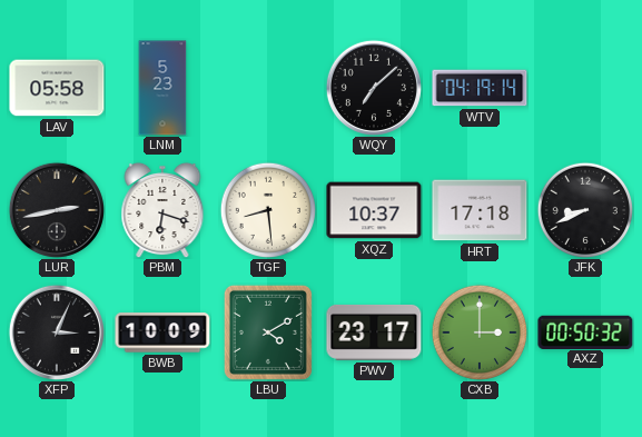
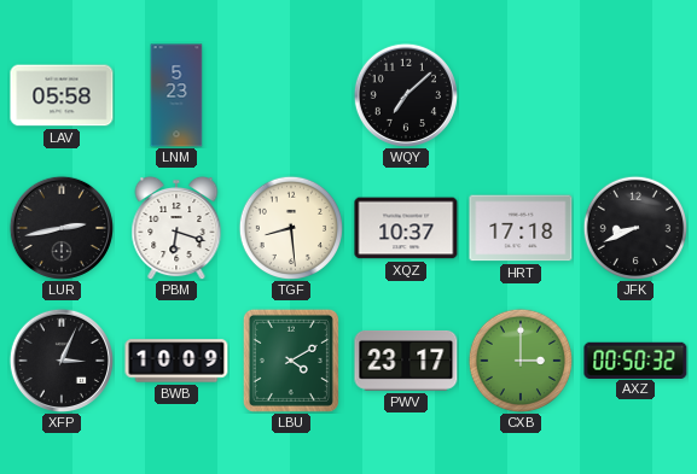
WTV: 04:19 -> none
